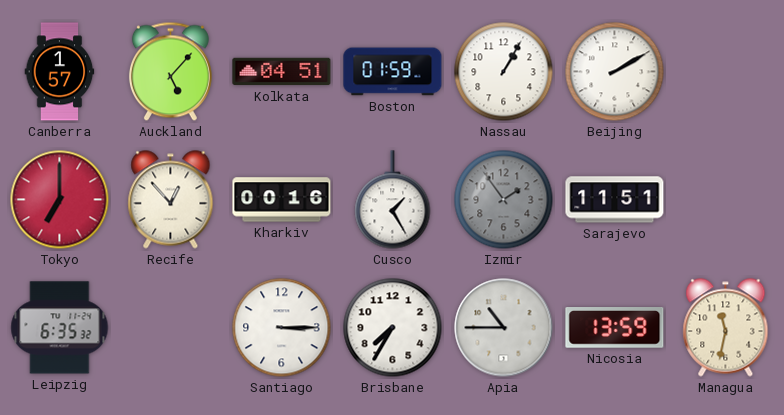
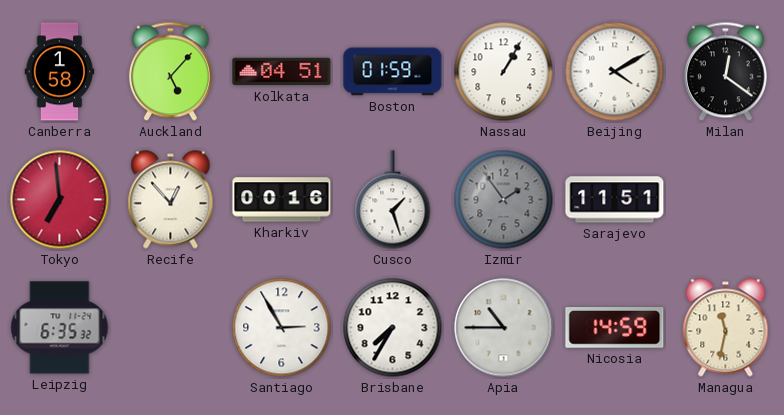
Canberra: 1:57 -> 1:58
Beijing: 2:10 -> 4:10
Milan: none -> 12:21
Tokyo: 7:00 -> 6:59
Cusco: 1:25 -> 1:27
Santiago: 3:15 -> 2:55
Nicosia: 13:59 -> 14:59
